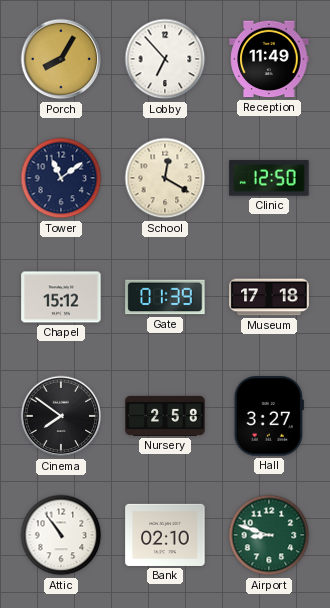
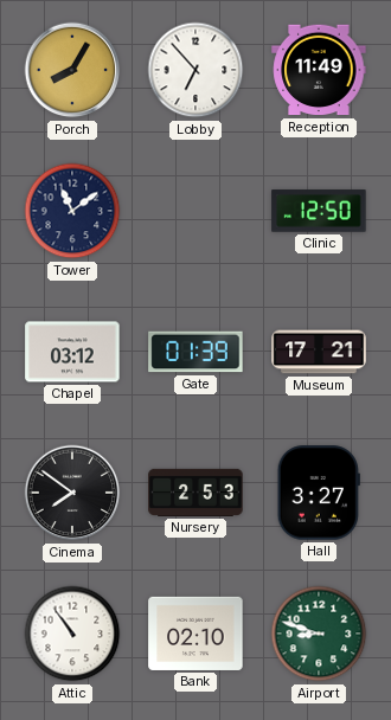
School: 12:20 -> none
Chapel: 15:12 -> 03:12
Museum: 17:18 -> 17:21
Nursery: 2:58 -> 2:53
